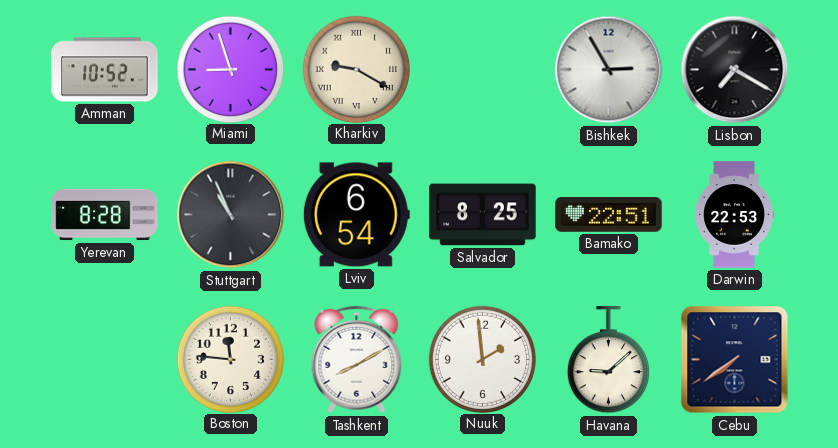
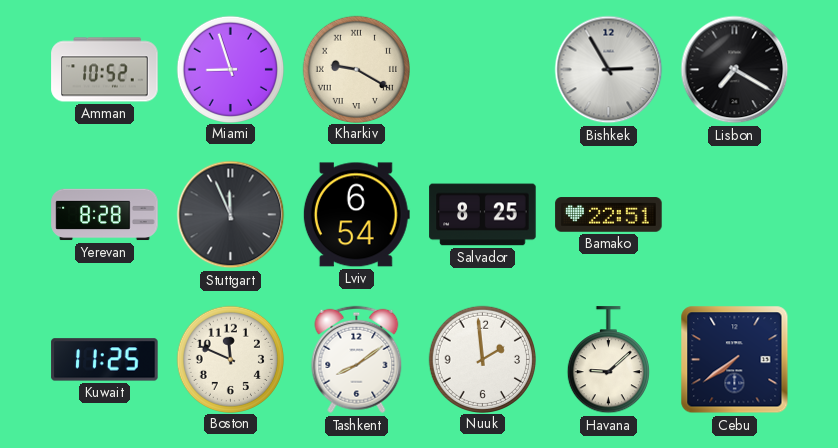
Stuttgart: 10:56 -> 11:56
Darwin: 22:53 -> none
Kuwait: none -> 11:25
Boston: 11:46 -> 11:49
Tashkent: 8:10 -> 8:09
